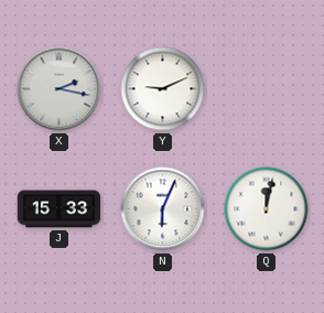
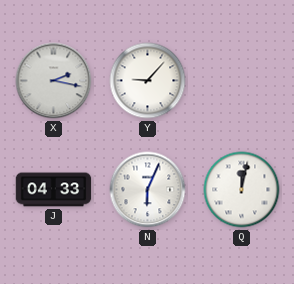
Y: 9:11 -> 9:07
J: 15:33 -> 04:33
